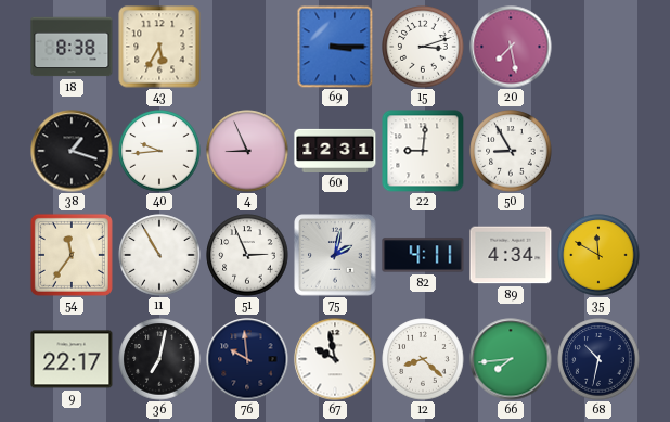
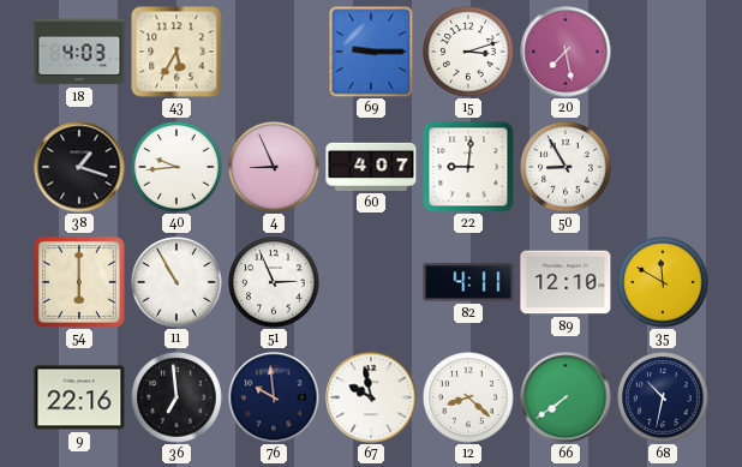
18: 8:38 -> 4:03
69: 3:15 -> 9:15
60: 12:31 -> 4:07
54: 11:36 -> 6:00
75: 2:02 -> none
89: 4:34 -> 12:10
9: 22:17 -> 22:16
36: 7:02 -> 6:59
66: 7:44 -> 7:39
